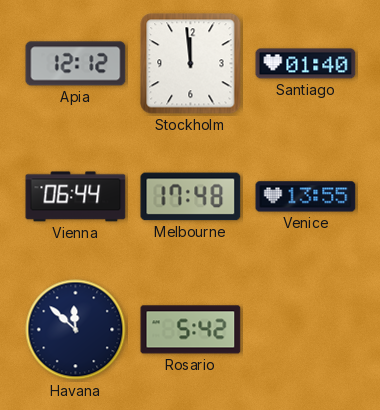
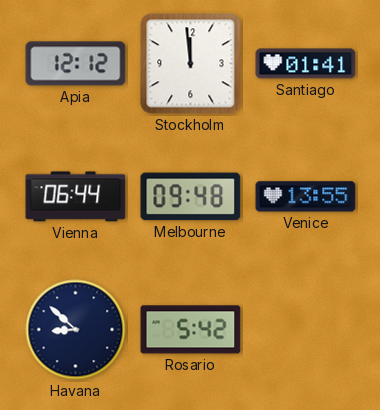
Santiago: 01:40 -> 01:41
Melbourne: 17:48 -> 09:48
Havana: 11:52 -> 8:52
